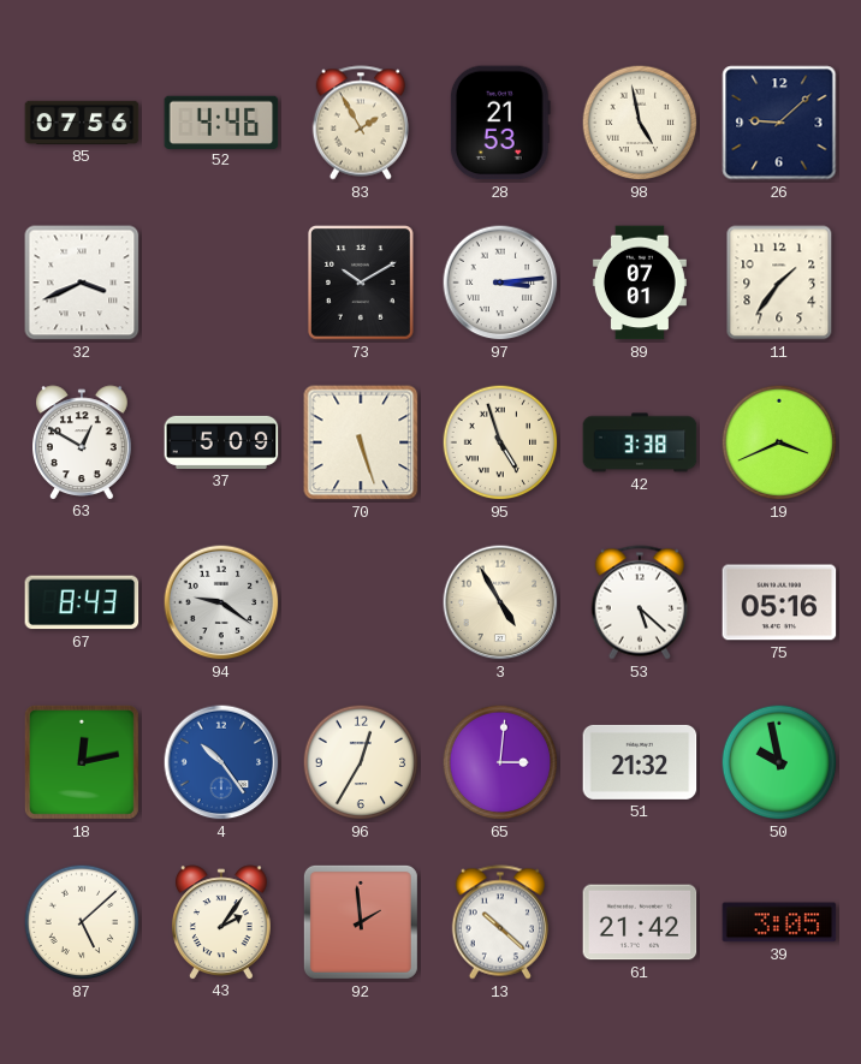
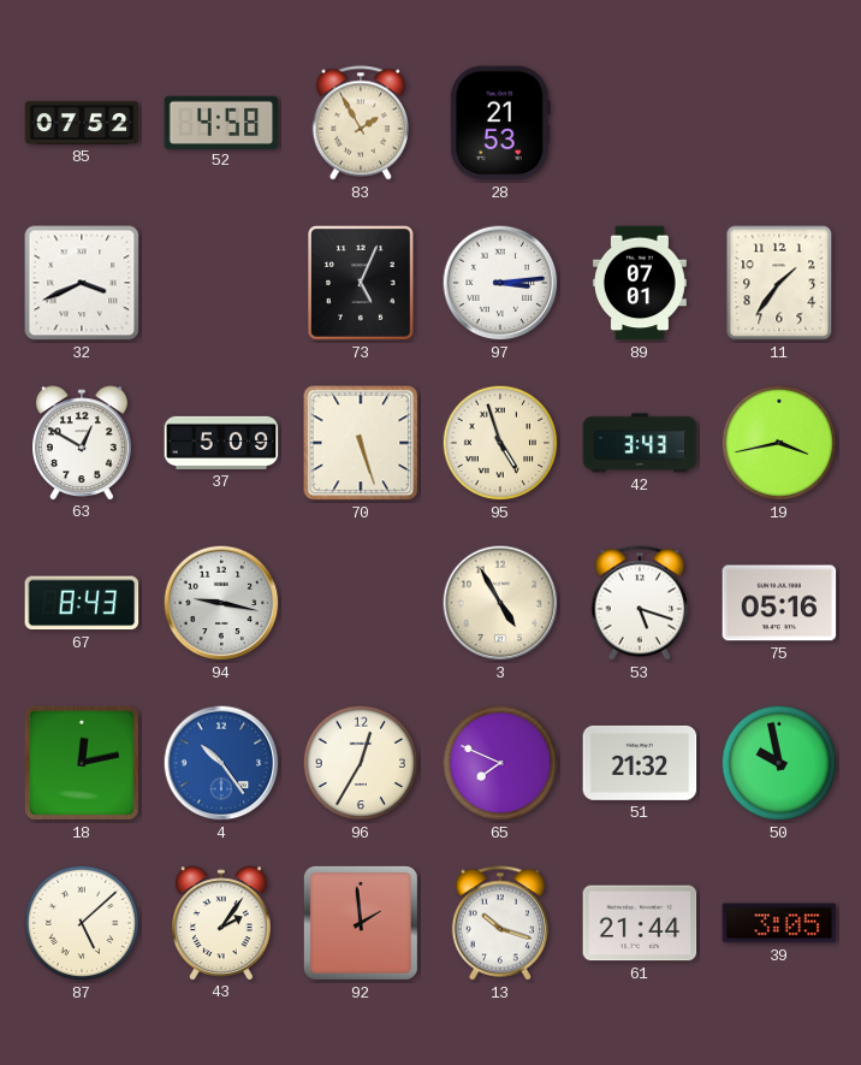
85: 07:56 -> 07:52
52: 4:46 -> 4:58
98: 4:58 -> none
26: 9:08 -> none
73: 10:10 -> 5:04
42: 3:38 -> 3:43
19: 3:41 -> 3:43
94: 9:21 -> 9:17
53: 5:22 -> 5:18
65: 3:01 -> 7:49
13: 10:22 -> 10:18
61: 21:42 -> 21:44
